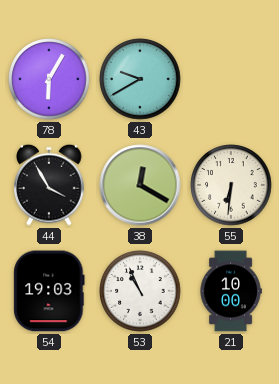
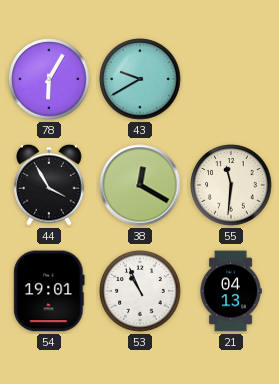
55: 6:31 -> 11:31
54: 19:03 -> 19:01
21: 10:00 -> 04:13
